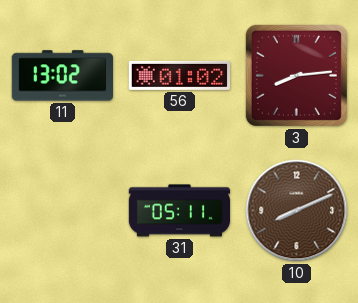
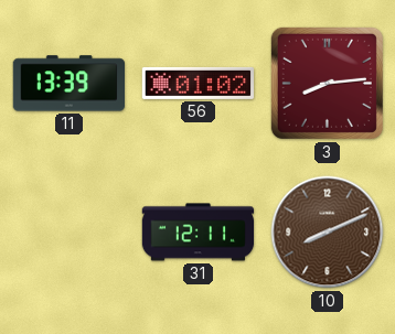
11: 13:02 -> 13:39
31: 05:11 -> 12:11
